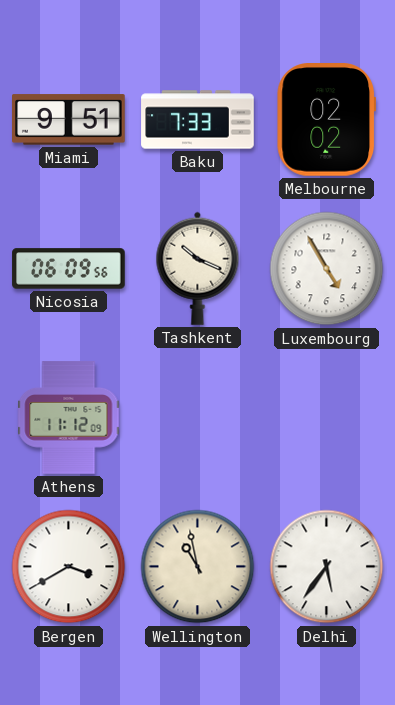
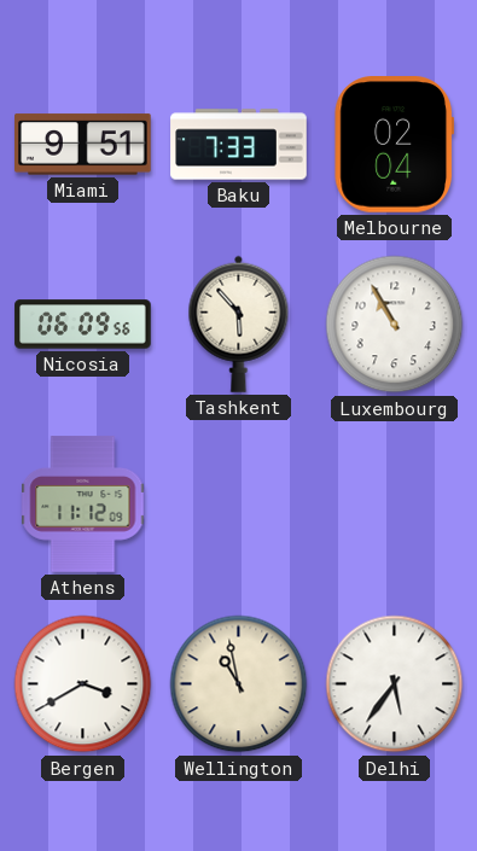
Melbourne: 02:02 -> 02:04
Tashkent: 10:19 -> 5:53
Luxembourg: 4:55 -> 10:55
